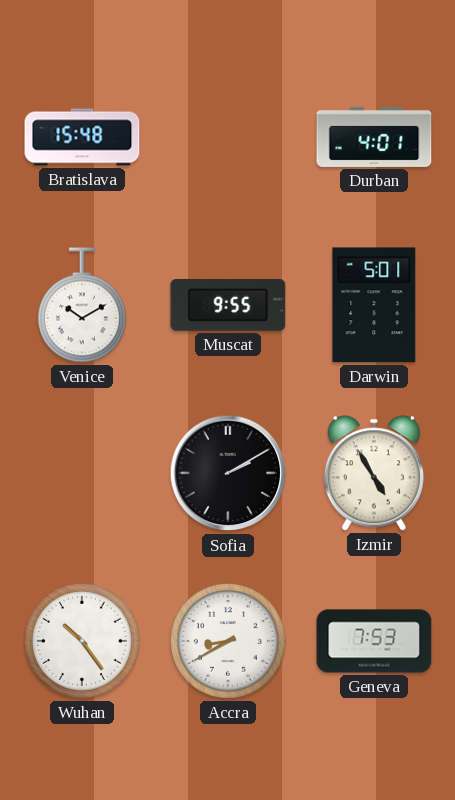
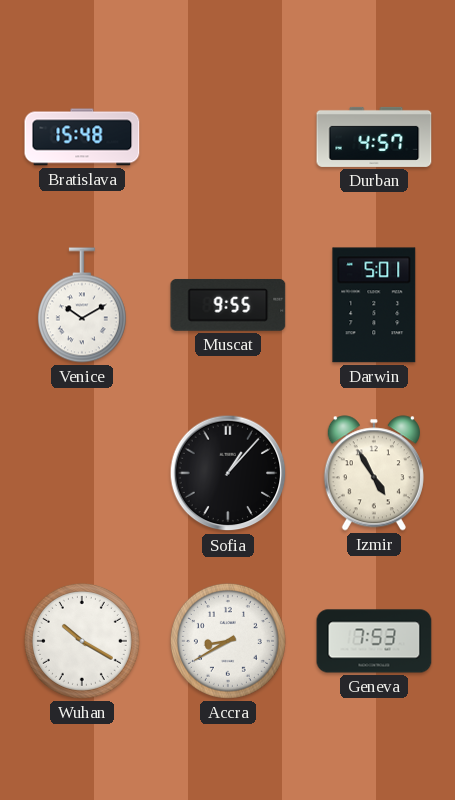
Durban: 4:01 -> 4:57
Sofia: 2:10 -> 1:07
Wuhan: 10:24 -> 10:20
